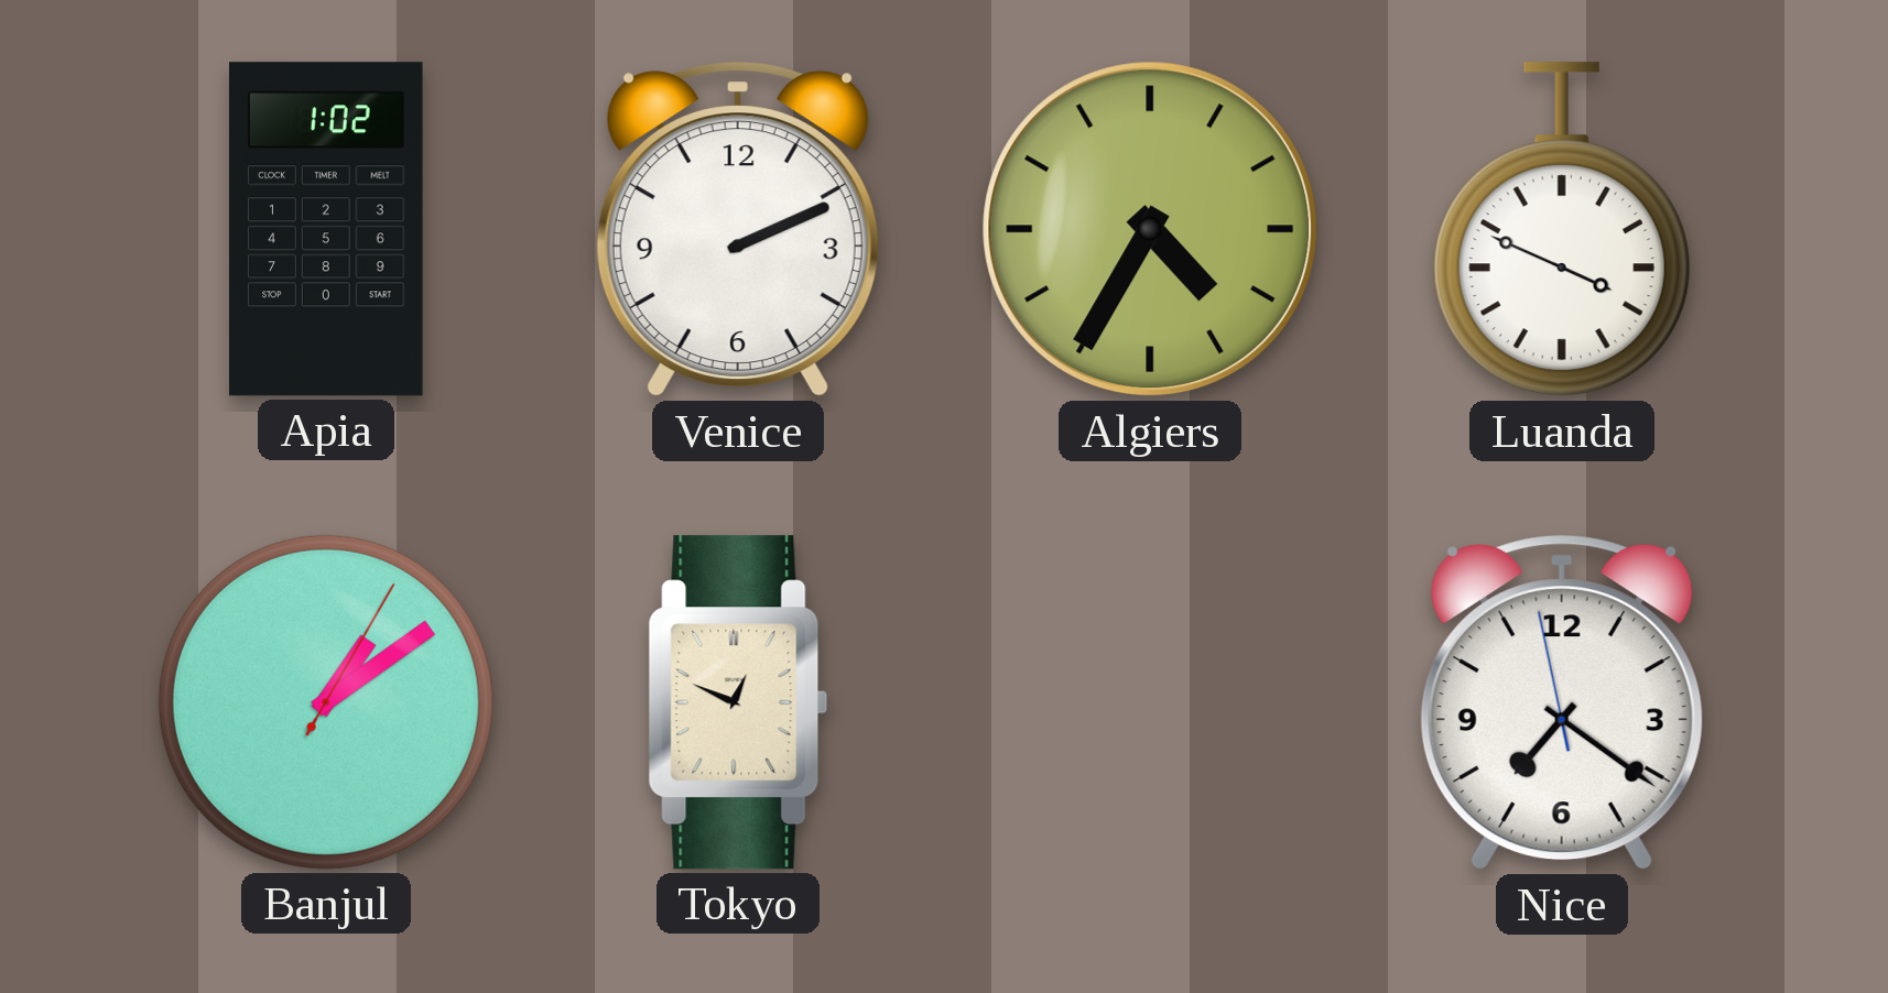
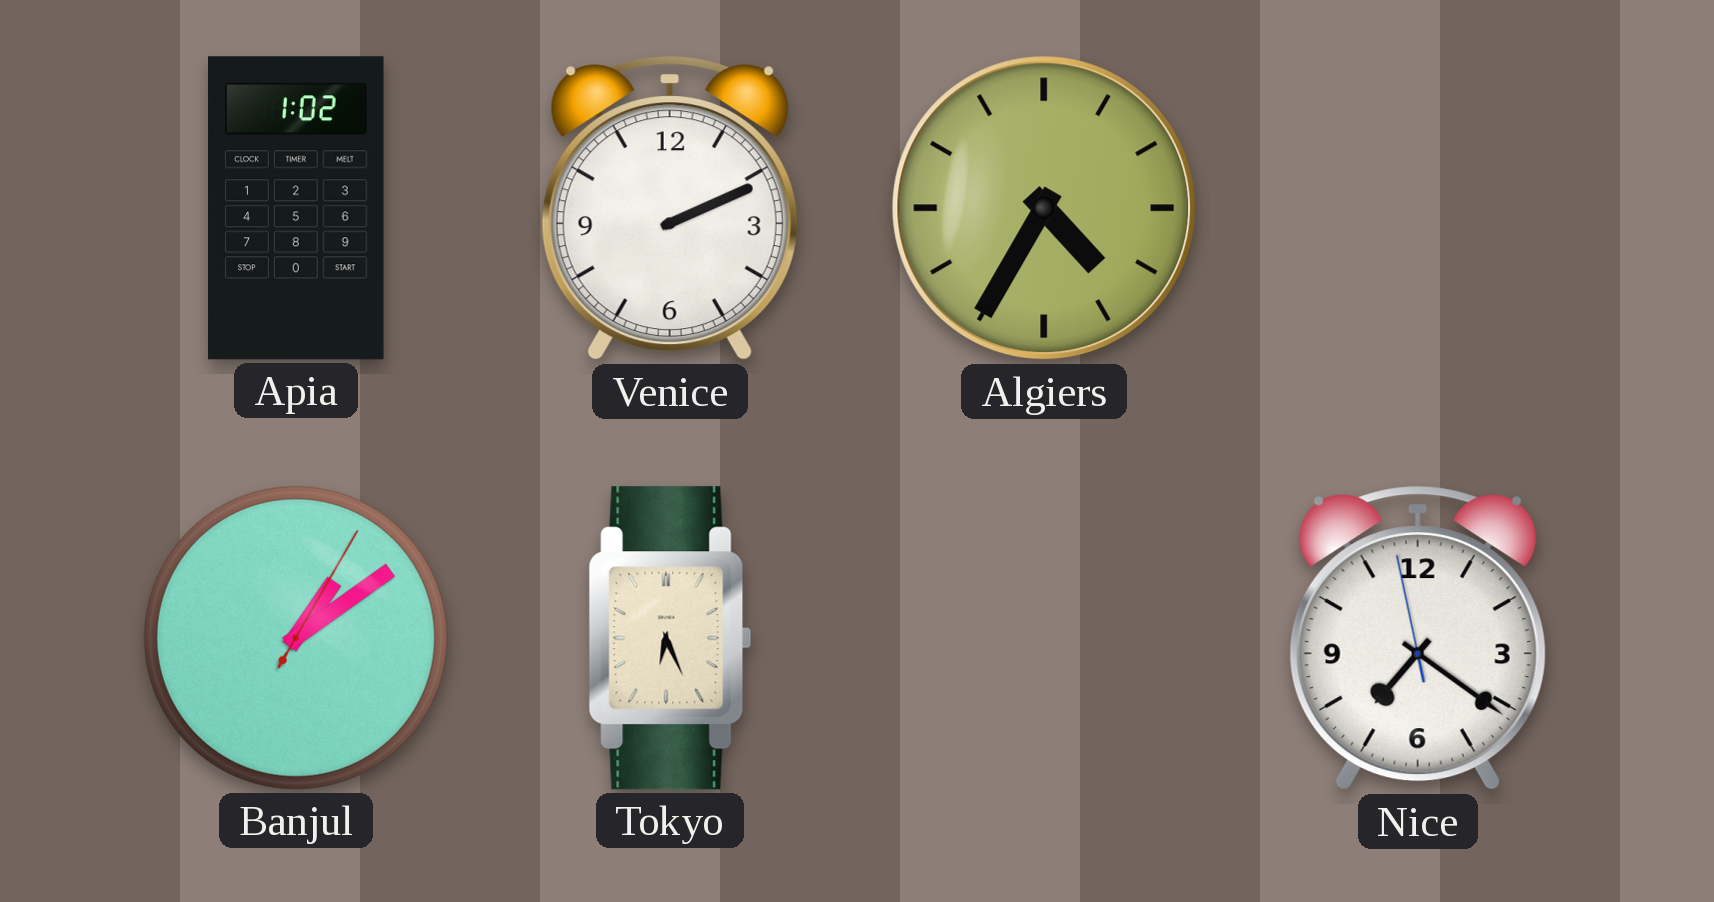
Luanda: 3:49 -> none
Tokyo: 12:49 -> 6:26
